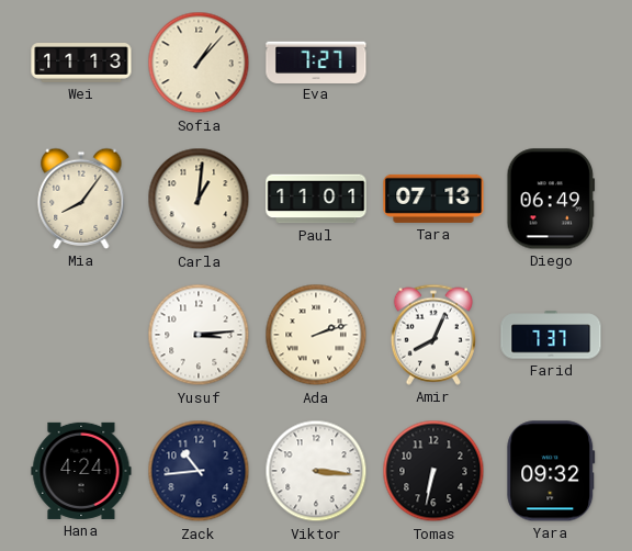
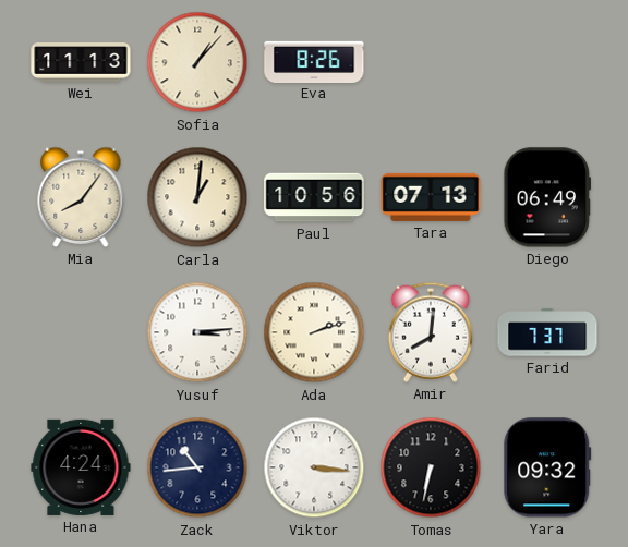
Eva: 7:27 -> 8:26
Paul: 11:01 -> 10:56
Amir: 8:04 -> 8:01
